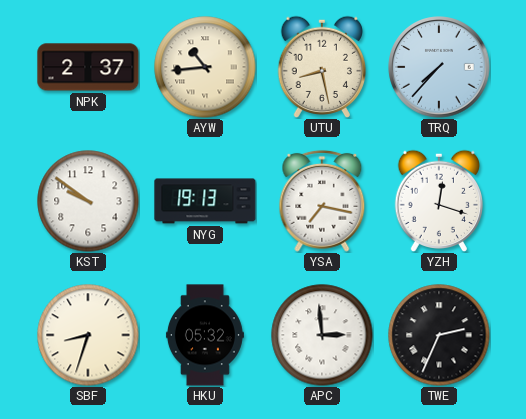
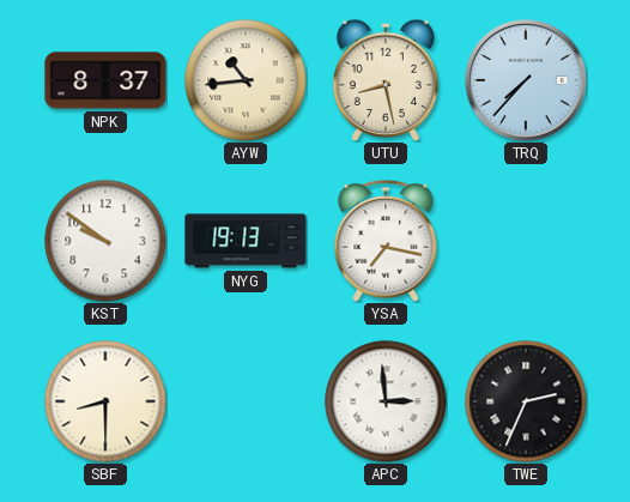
NPK: 2:37 -> 8:37
YZH: 12:18 -> none
SBF: 8:33 -> 8:30
HKU: 05:32 -> none
